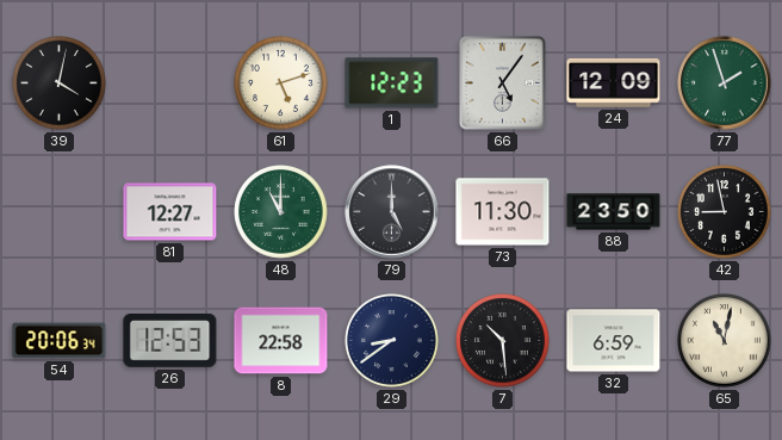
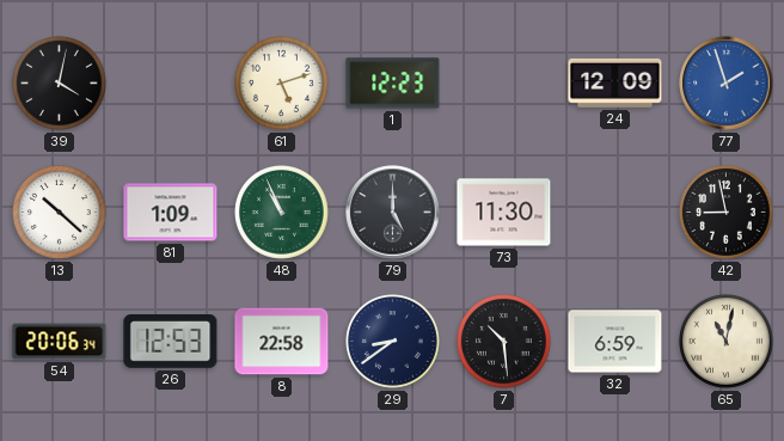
66: 5:06 -> none
77 dial: green -> blue
13: none -> 10:22
81: 12:27 -> 1:09
48: 11:00 -> 10:56
88: 23:50 -> none
